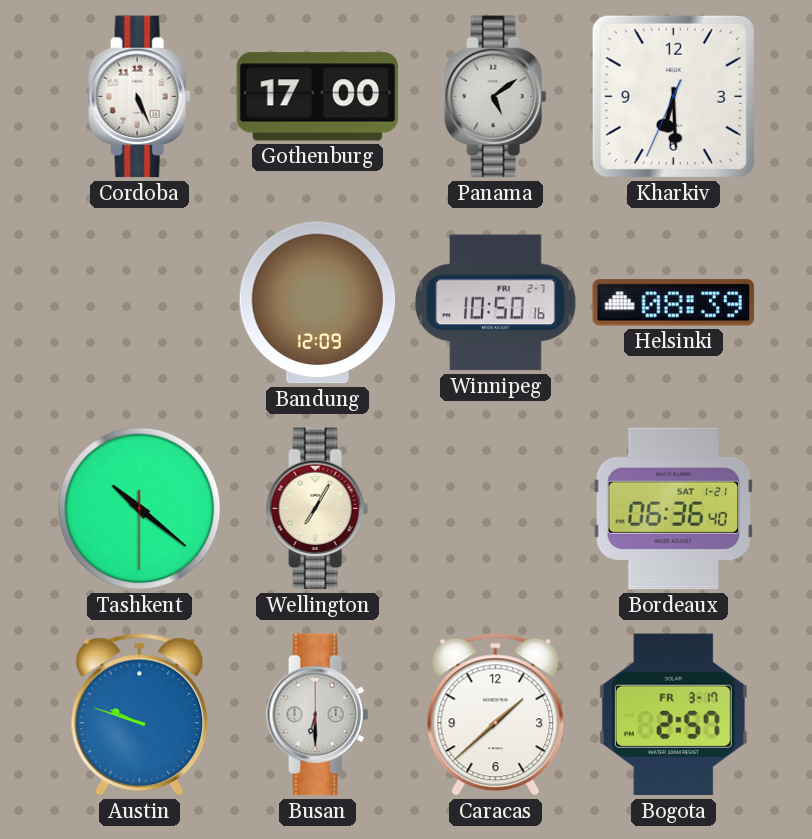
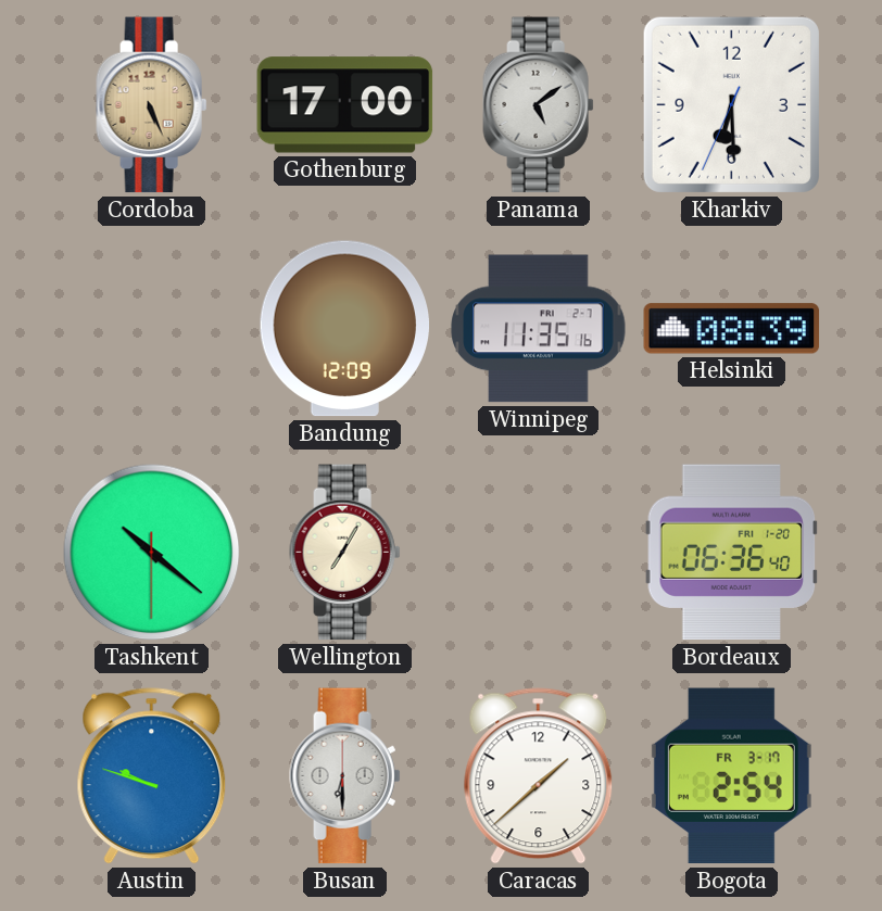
Cordoba dial: white -> champagne
Winnipeg: 10:50 -> 11:35
Bordeaux date: SAT 1-21 -> FRI 1-20
Bogota: 2:57 -> 2:54
